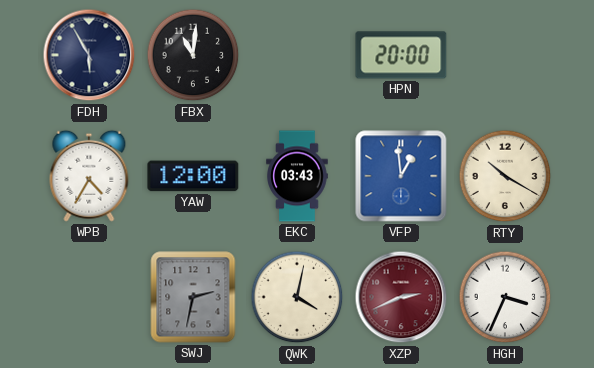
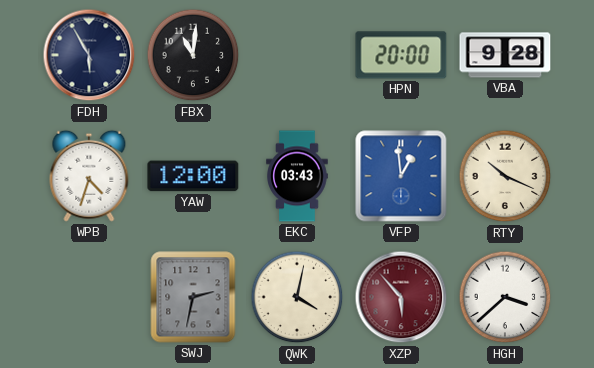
VBA: none -> 9:28
WPB: 4:35 -> 4:33
RTY: 10:20 -> 10:19
XZP: 2:41 -> 5:53
HGH: 3:34 -> 3:38
